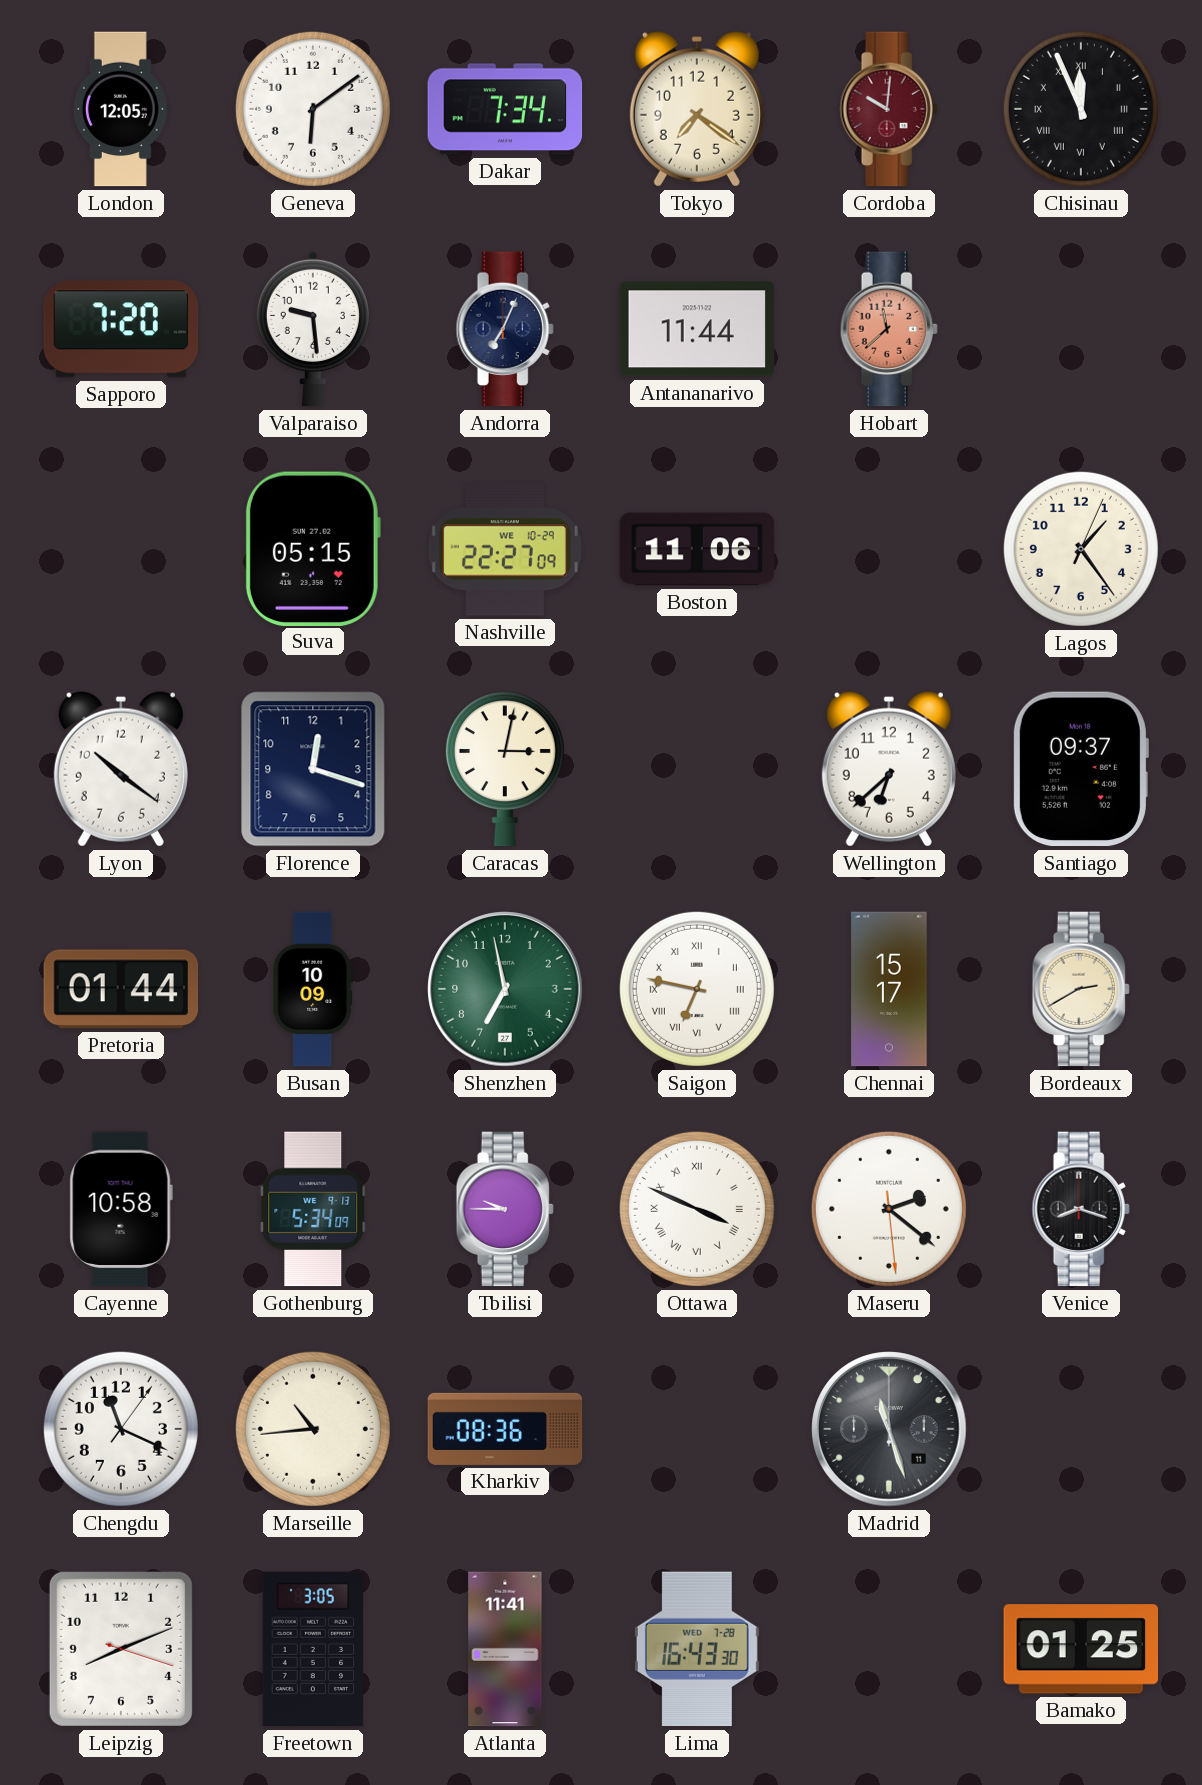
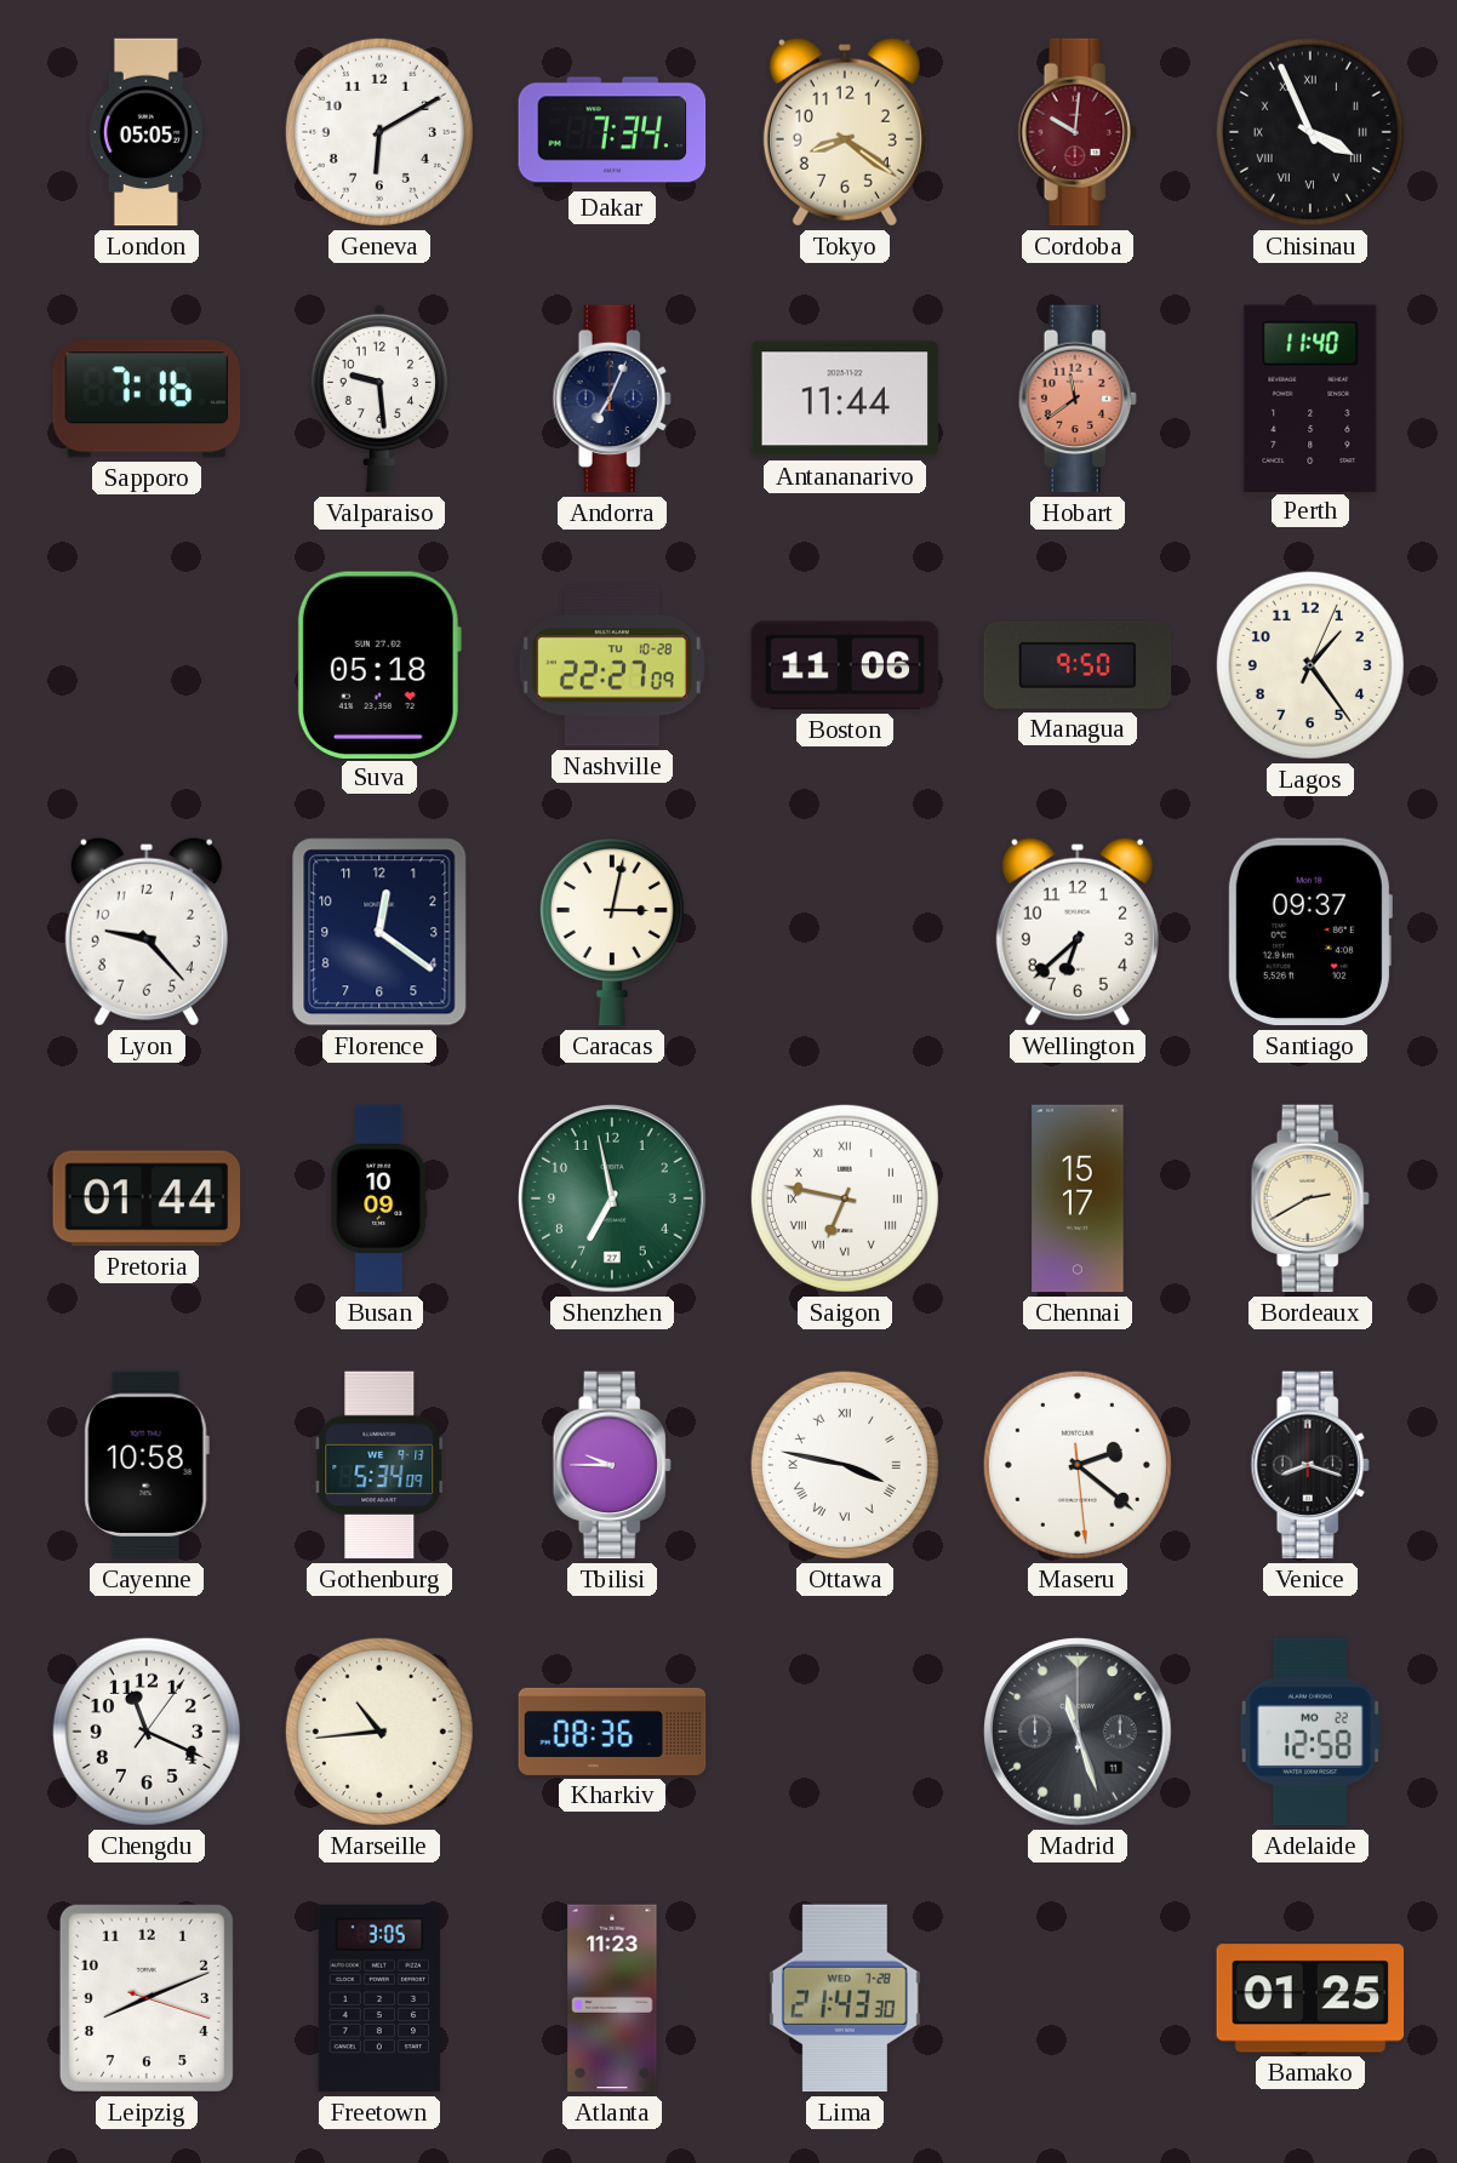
London: 12:05 -> 05:05
Geneva: 6:09 -> 6:10
Tokyo: 7:21 -> 8:21
Chisinau: 11:56 -> 3:56
Sapporo: 7:20 -> 7:16
Hobart: 11:38 -> 11:39
Perth: none -> 11:40
Suva: 05:15 -> 05:18
Nashville date: WE 10-29 -> TU 10-28
Managua: none -> 9:50
Lyon: 10:21 -> 9:23
Florence: 12:18 -> 12:21
Ottawa: 3:49 -> 3:47
Adelaide: none -> 12:58
Atlanta: 11:41 -> 11:23
Lima: 16:43 -> 21:43
